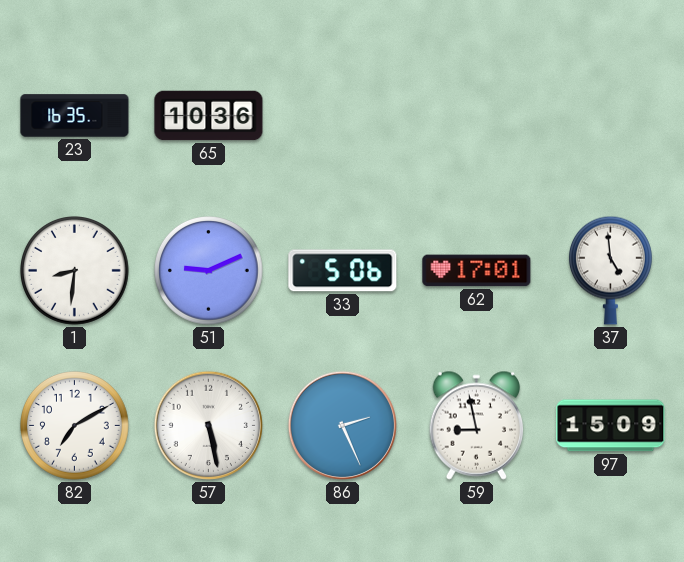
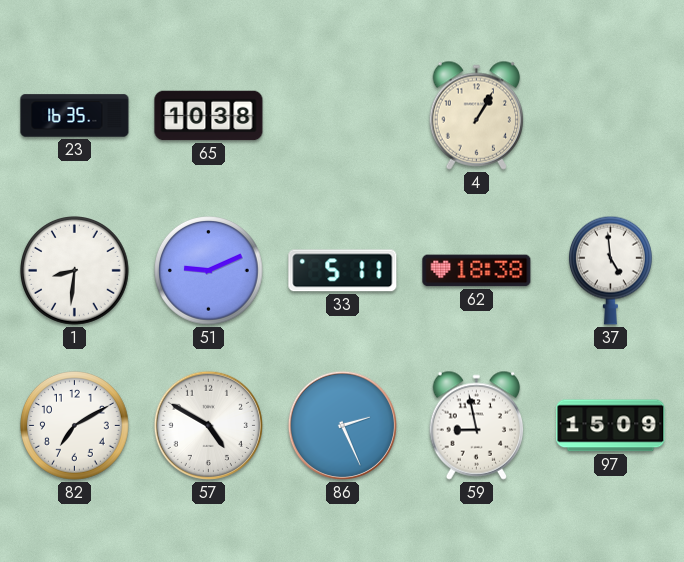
65: 10:36 -> 10:38
4: none -> 1:05
33: 5:06 -> 5:11
62: 17:01 -> 18:38
57: 5:28 -> 4:50
